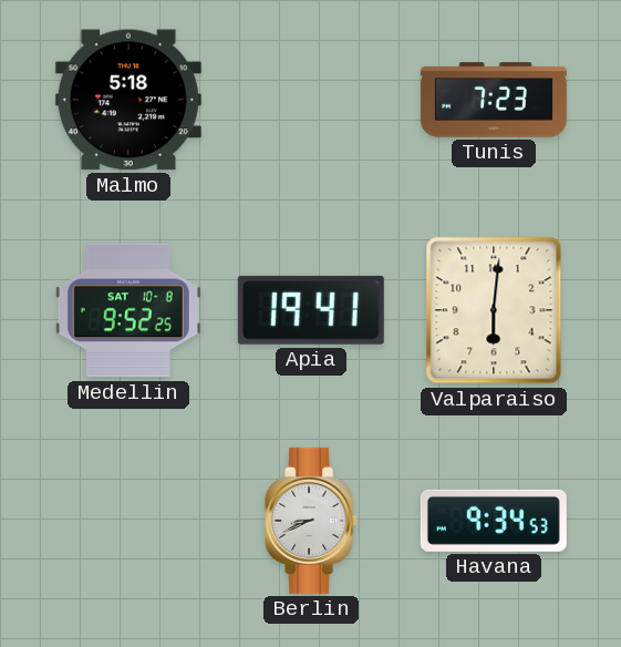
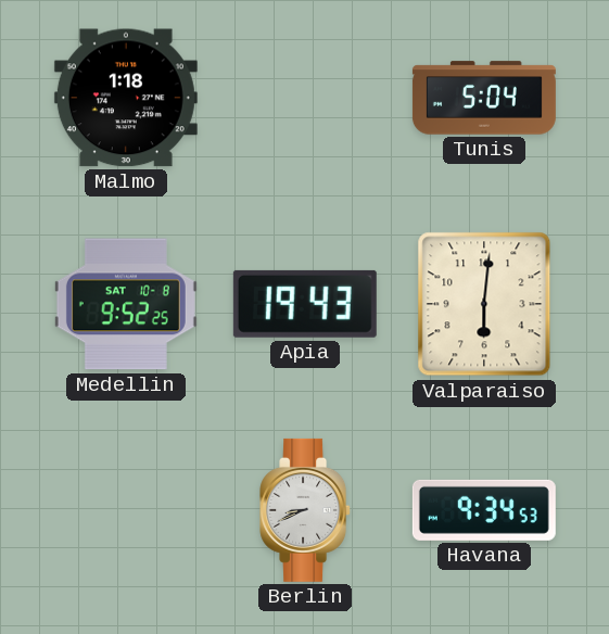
Malmo: 5:18 -> 1:18
Tunis: 7:23 -> 5:04
Apia: 19:41 -> 19:43
